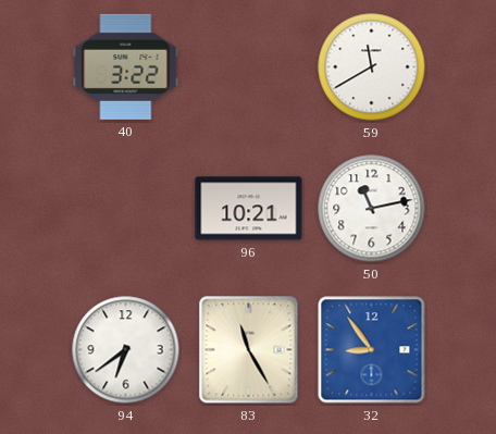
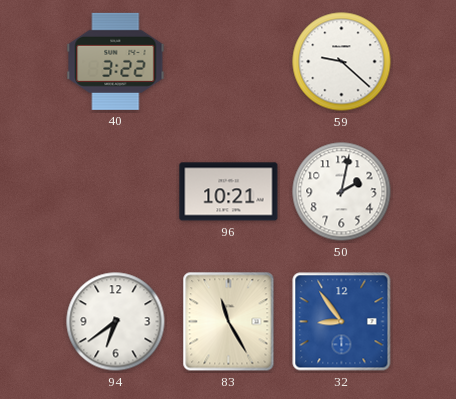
59: 11:40 -> 9:22
50: 11:13 -> 2:02
